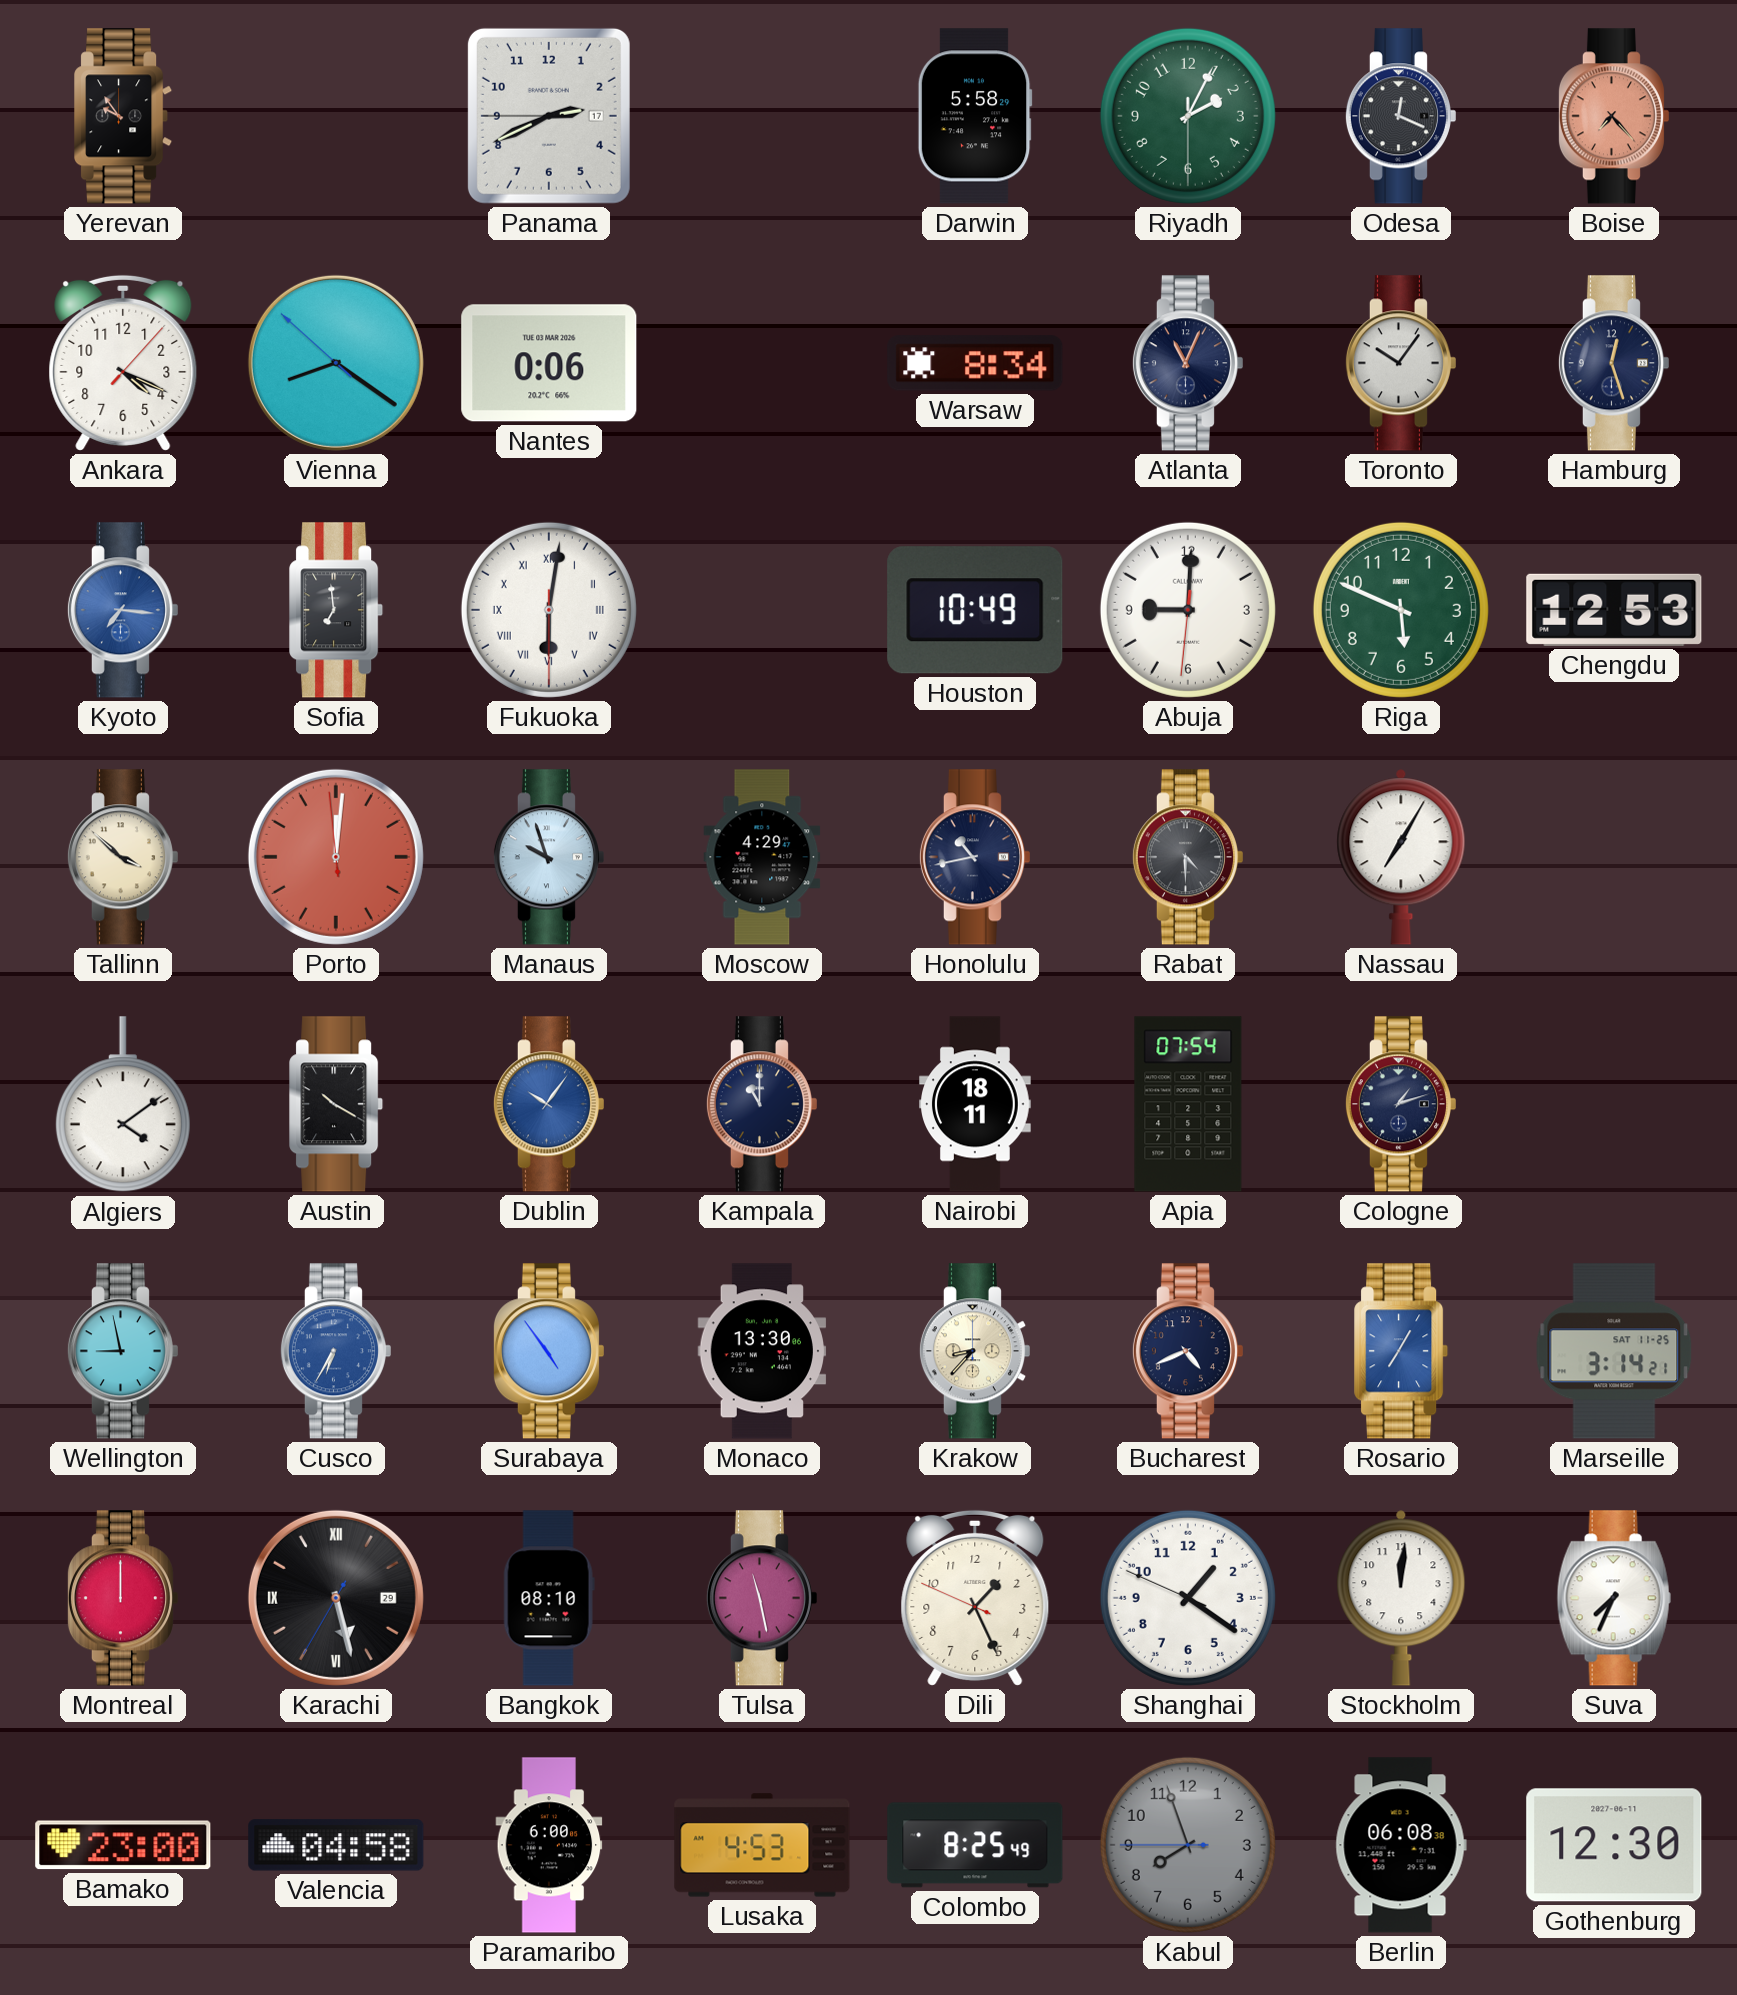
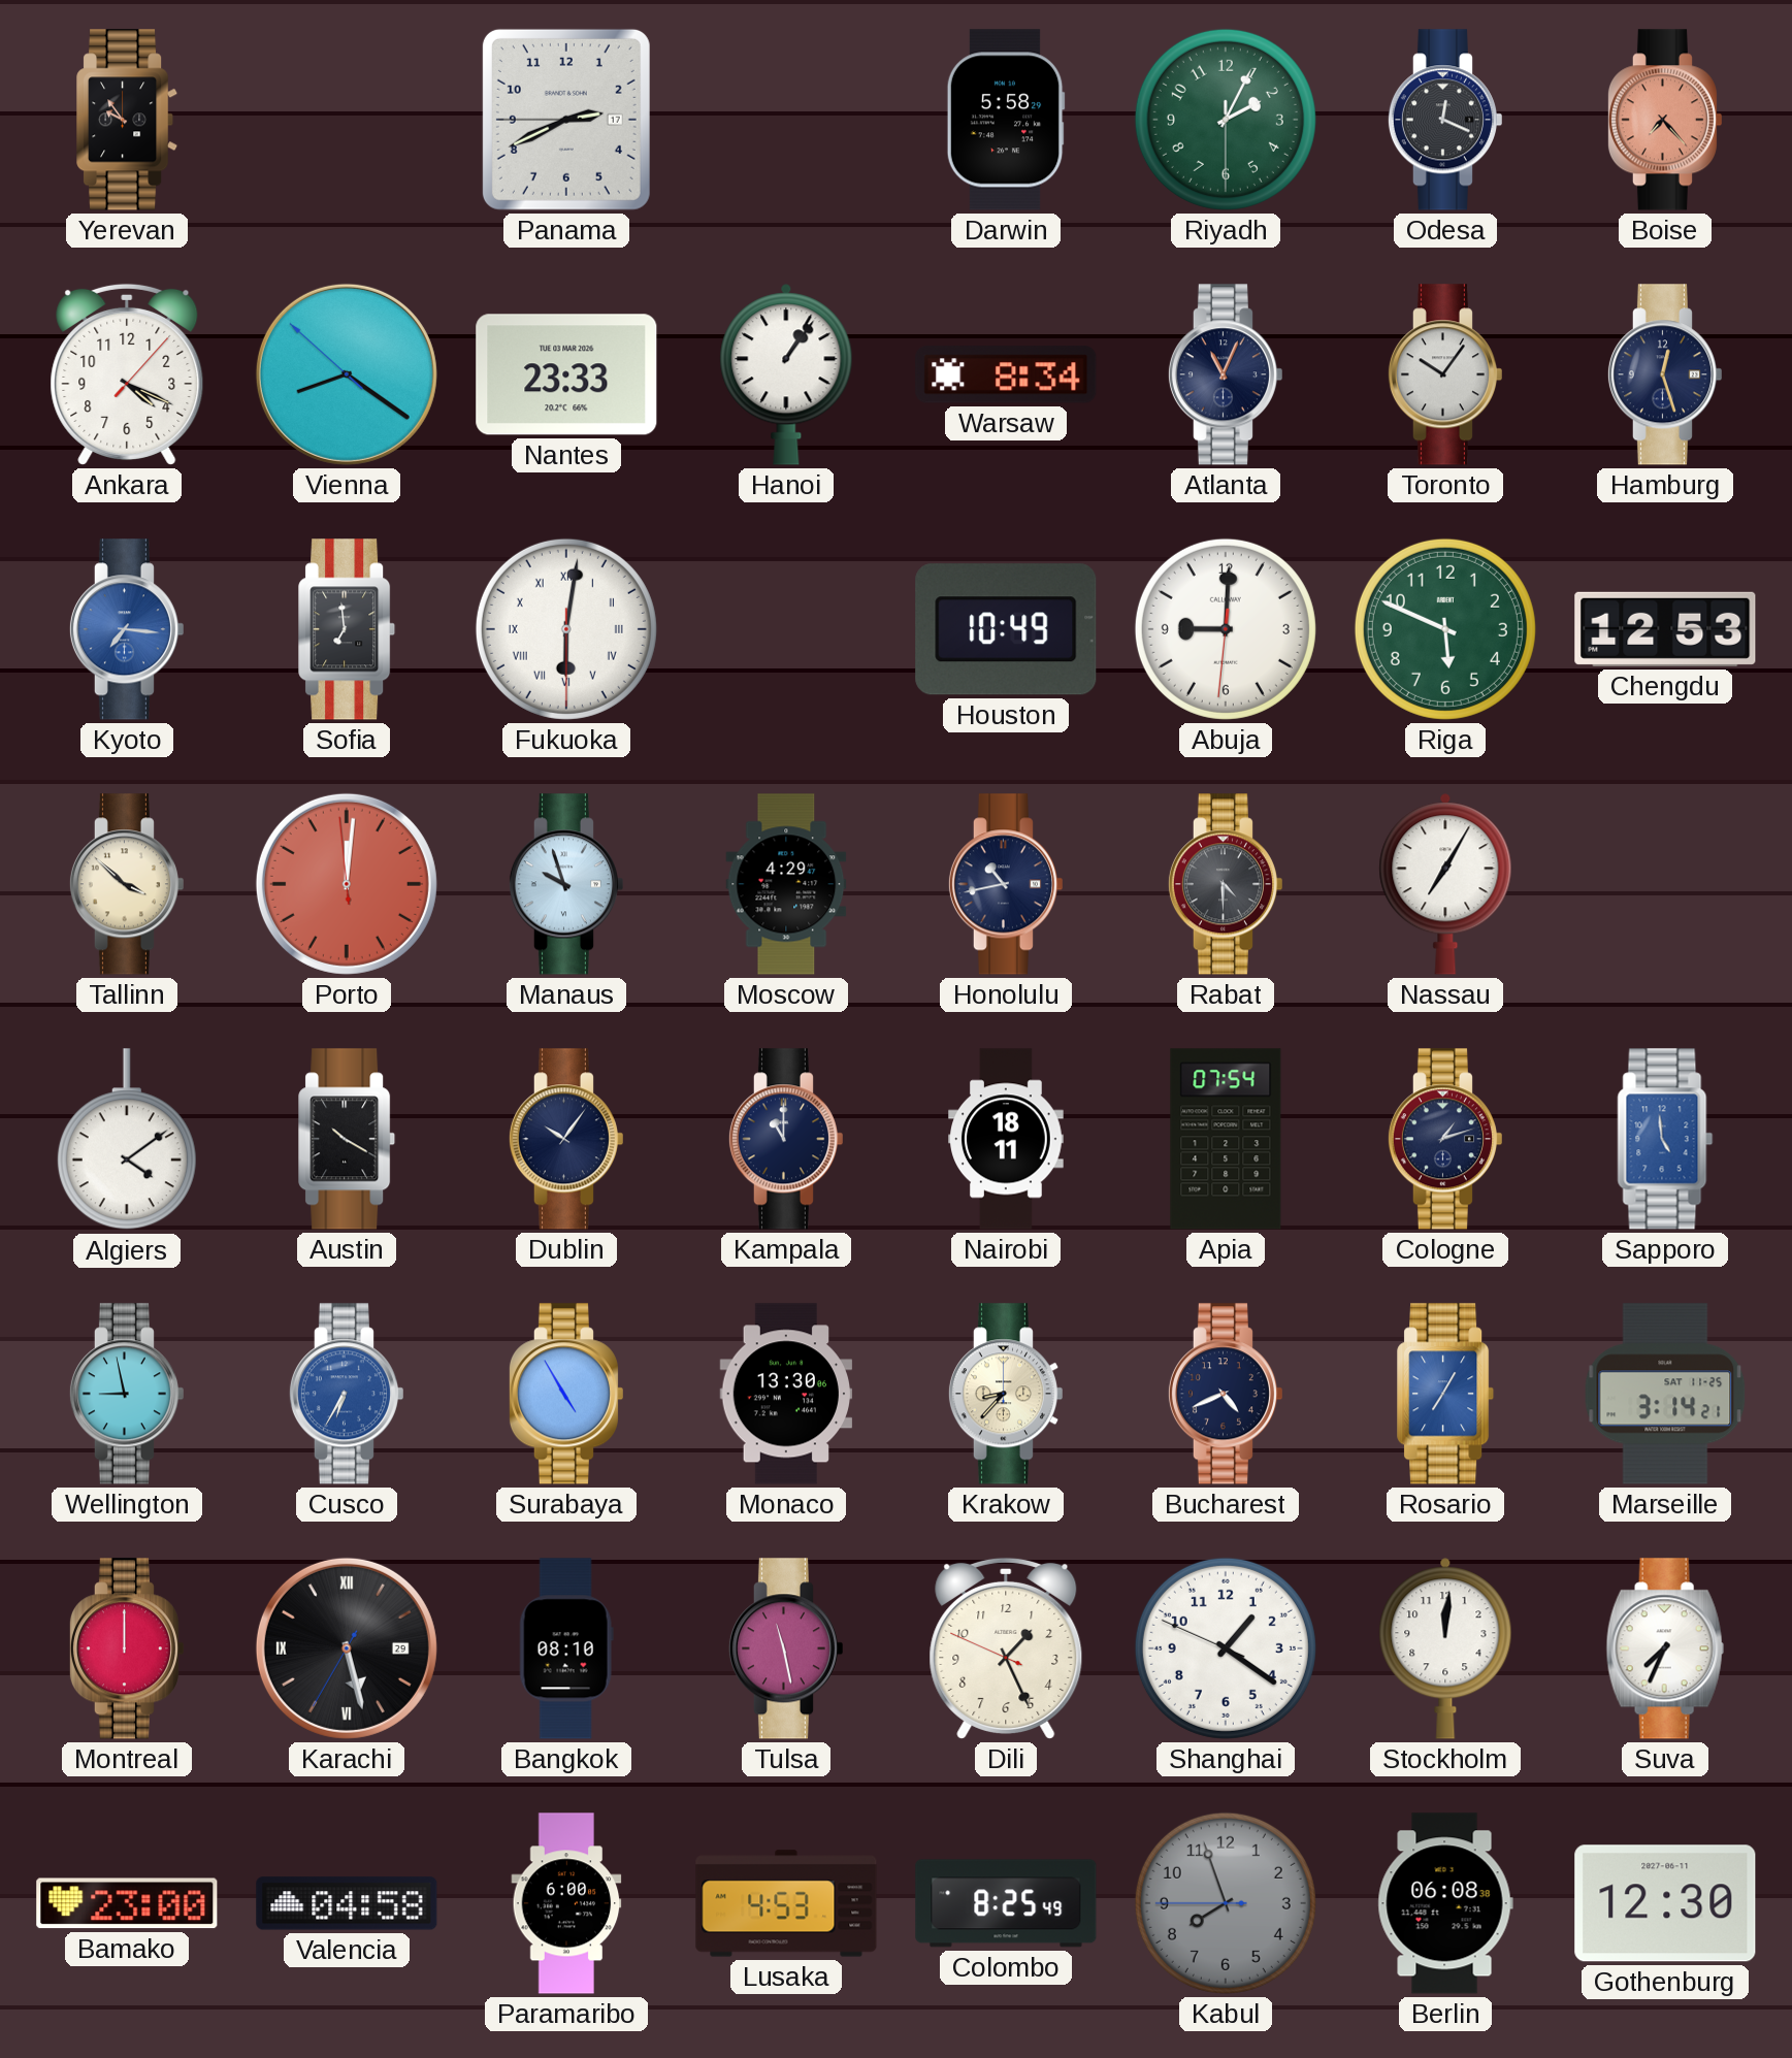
Nantes: 0:06 -> 23:33
Hanoi: none -> 1:06
Dublin dial: blue -> navy
Sapporo: none -> 4:59
Surabaya: 4:54 -> 4:55
